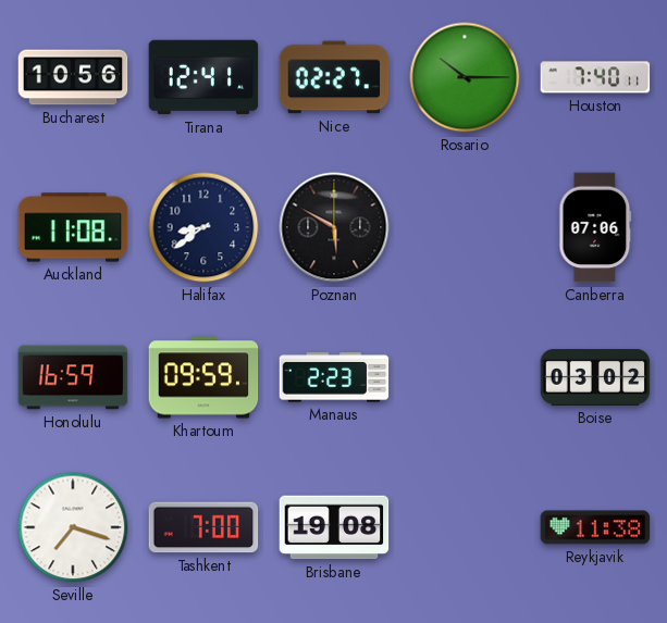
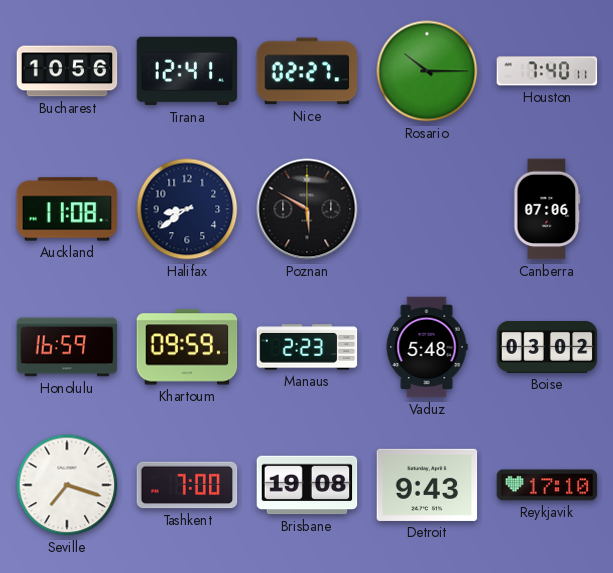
Vaduz: none -> 5:48
Detroit: none -> 9:43
Reykjavik: 11:38 -> 17:10
